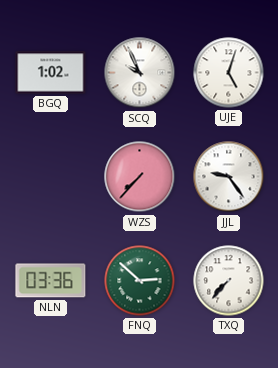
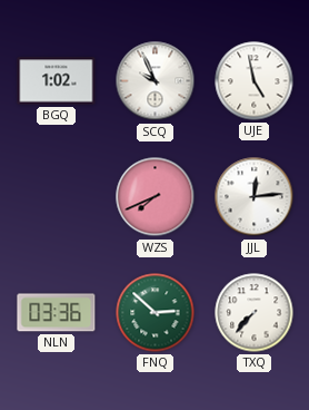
UJE: 5:03 -> 4:58
WZS: 7:37 -> 7:41
JJL: 9:24 -> 12:14
